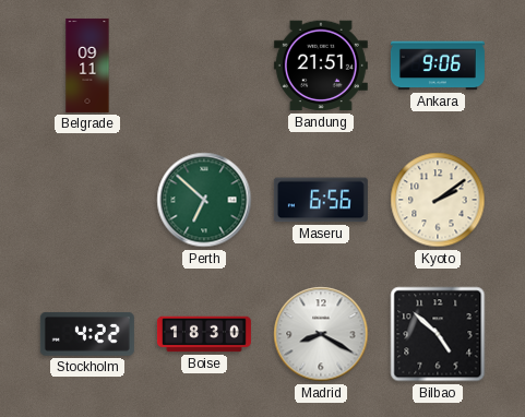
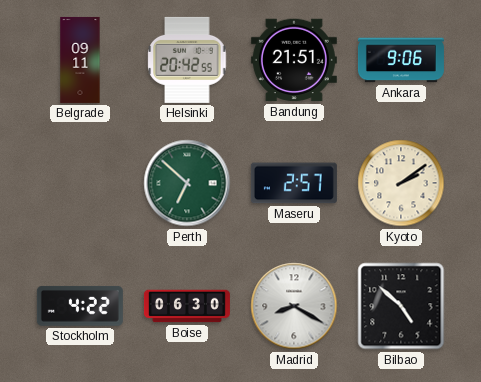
Helsinki: none -> 20:42
Maseru: 6:56 -> 2:57
Boise: 18:30 -> 06:30
